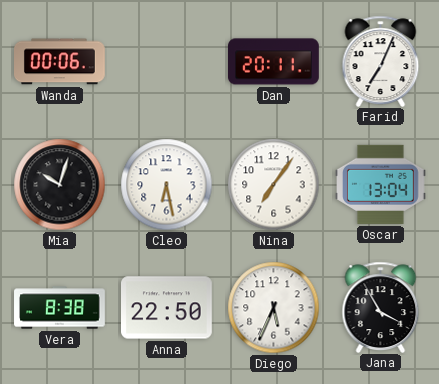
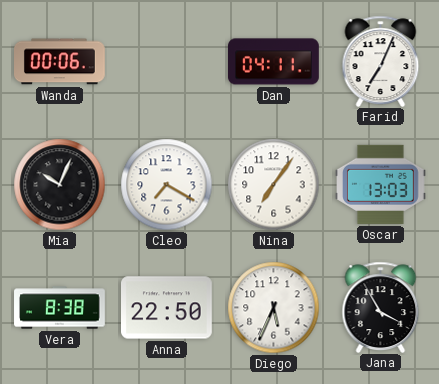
Dan: 20:11 -> 04:11
Mia: 10:03 -> 10:04
Cleo: 6:28 -> 7:20
Oscar: 13:04 -> 13:03
